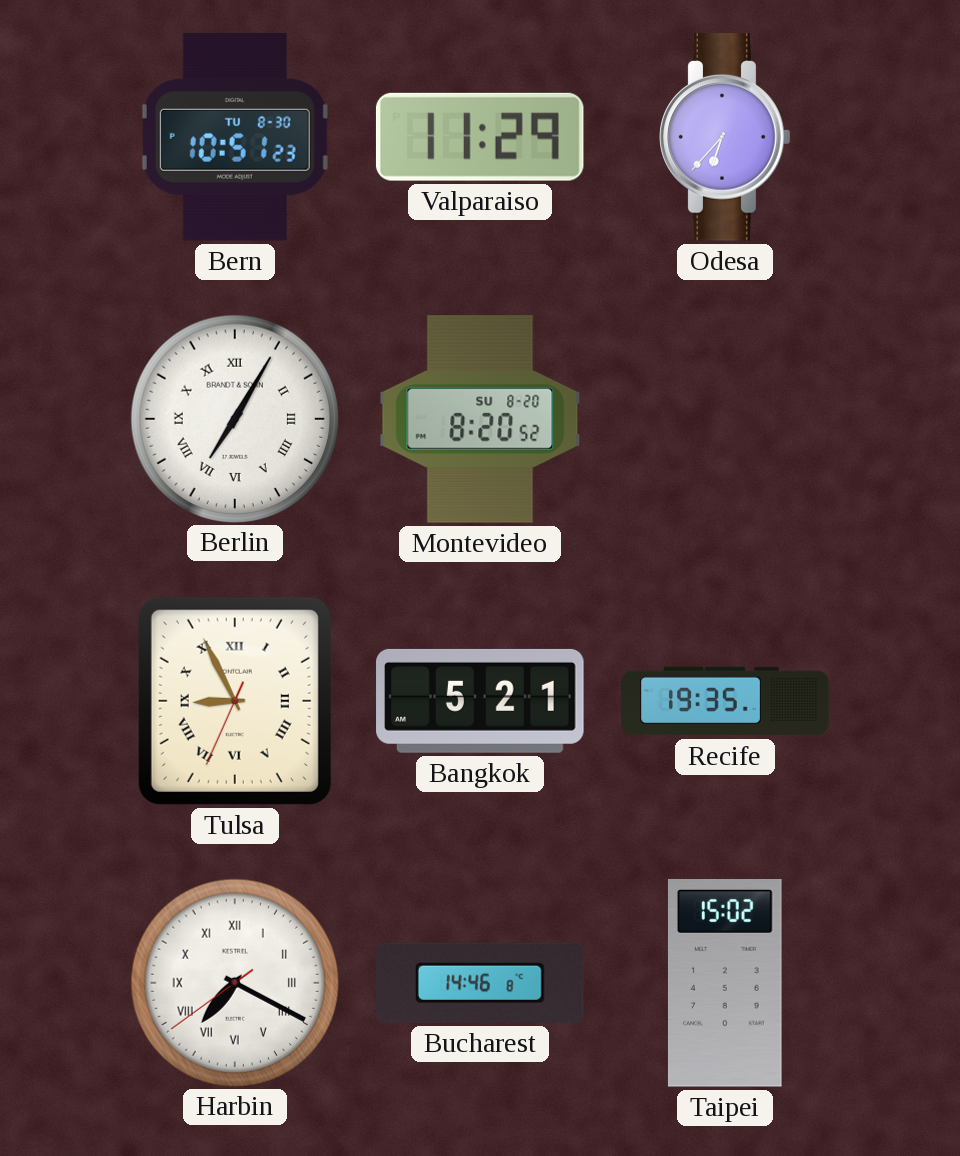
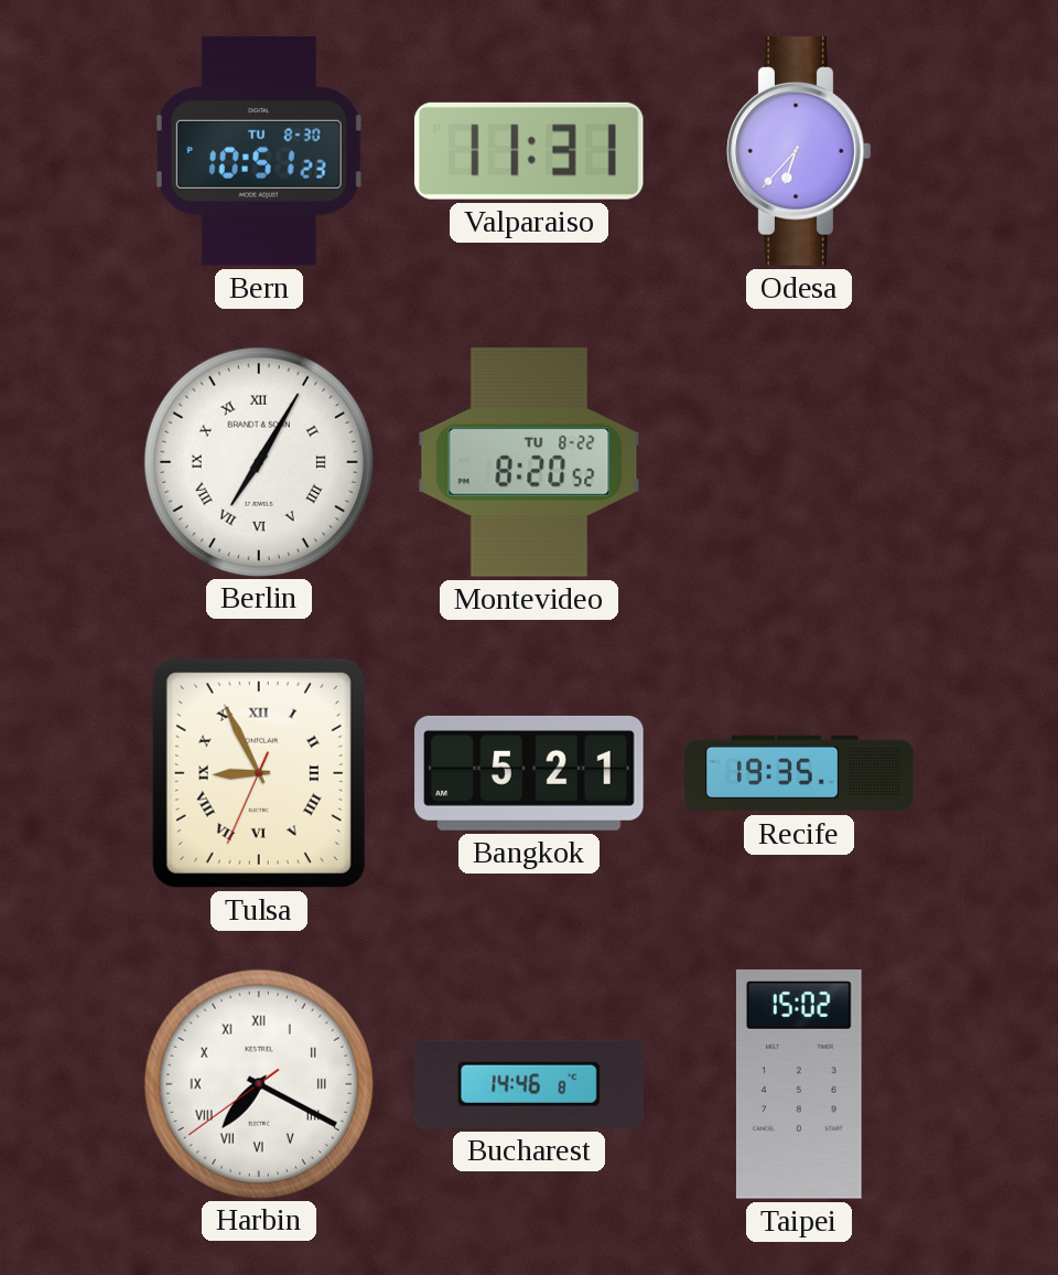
Valparaiso: 11:29 -> 11:31
Montevideo date: SU 8-20 -> TU 8-22
